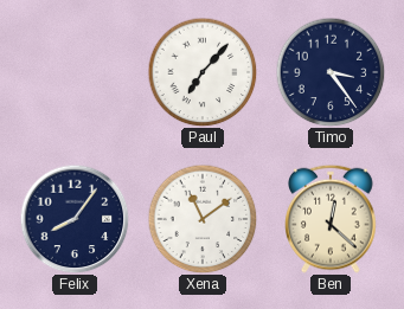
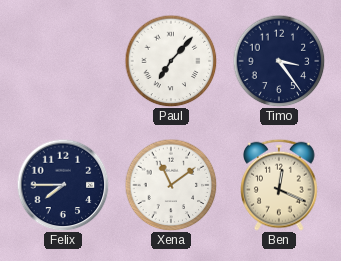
Felix: 8:06 -> 7:45
Ben: 12:22 -> 12:19
